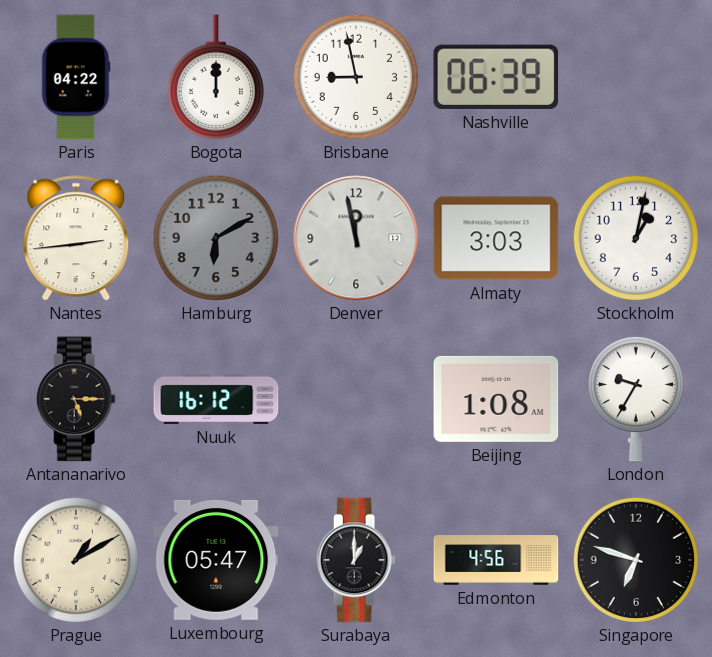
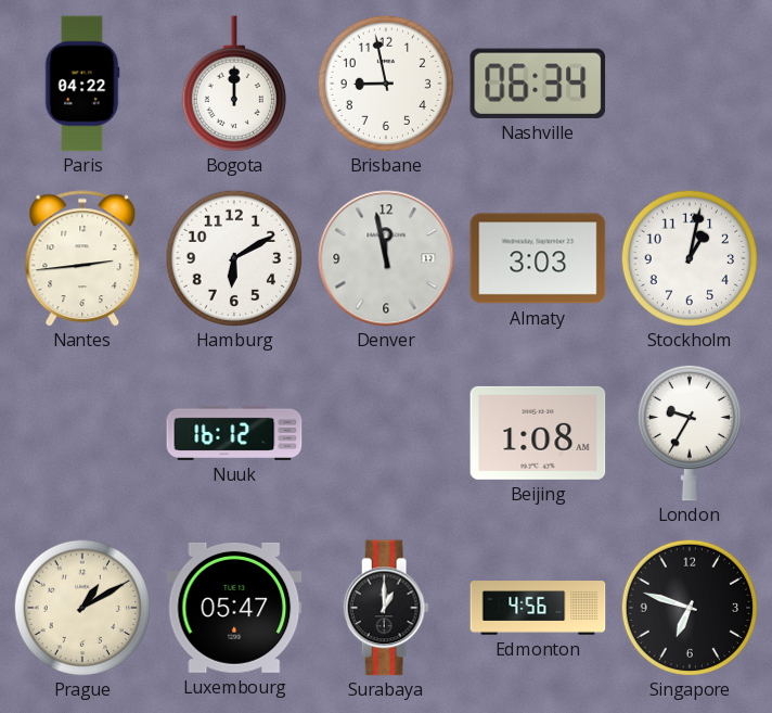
Nashville: 06:39 -> 06:34
Hamburg dial: grey -> white
Antananarivo: 5:15 -> none
